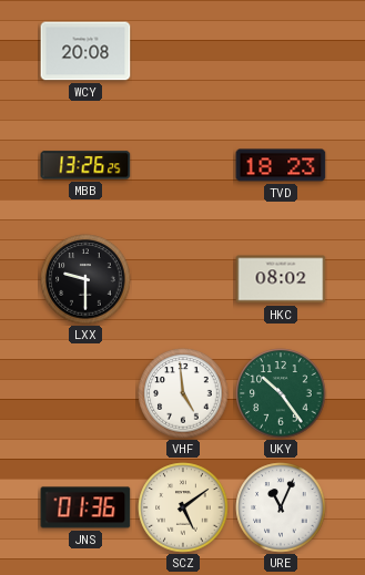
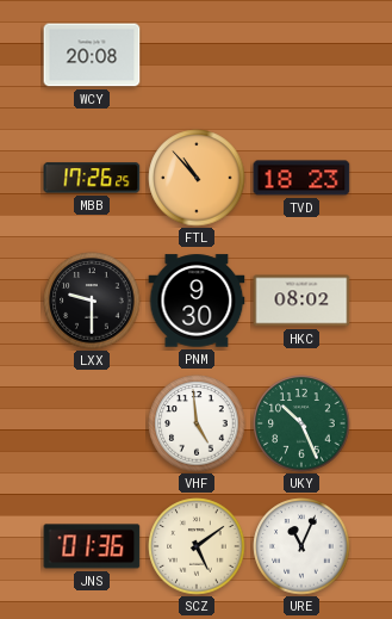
MBB: 13:26 -> 17:26
FTL: none -> 10:53
PNM: none -> 9:30
UKY: 10:24 -> 10:26
